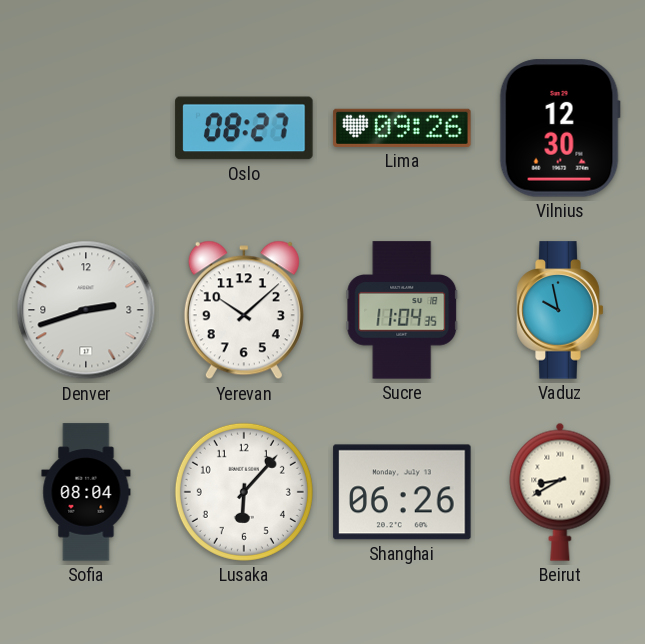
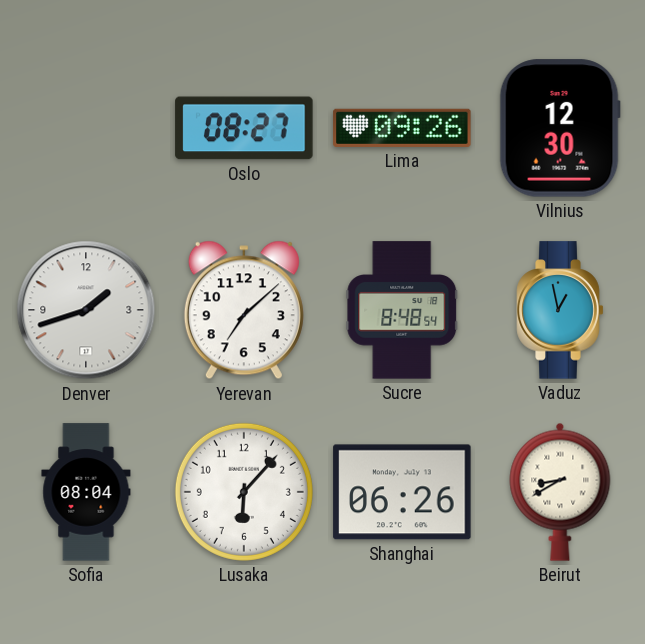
Denver: 2:42 -> 1:42
Yerevan: 10:08 -> 7:08
Sucre: 11:04 -> 8:48
Vaduz: 9:58 -> 12:58
